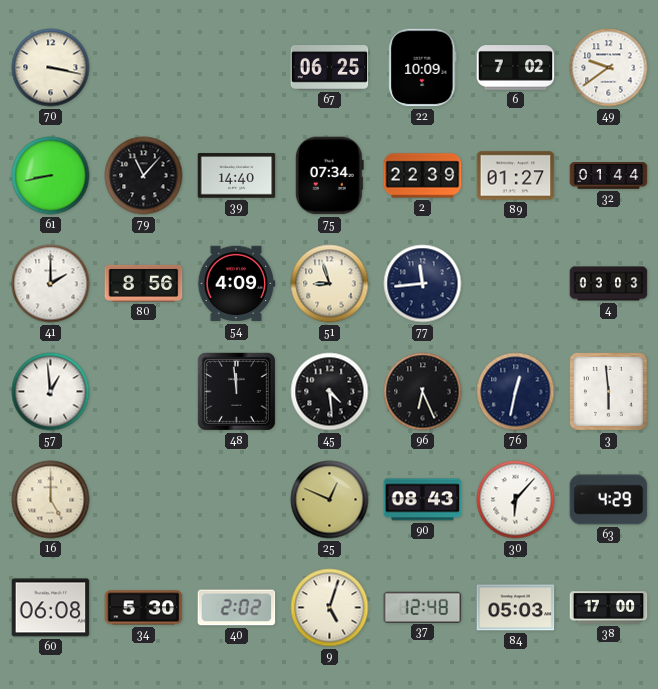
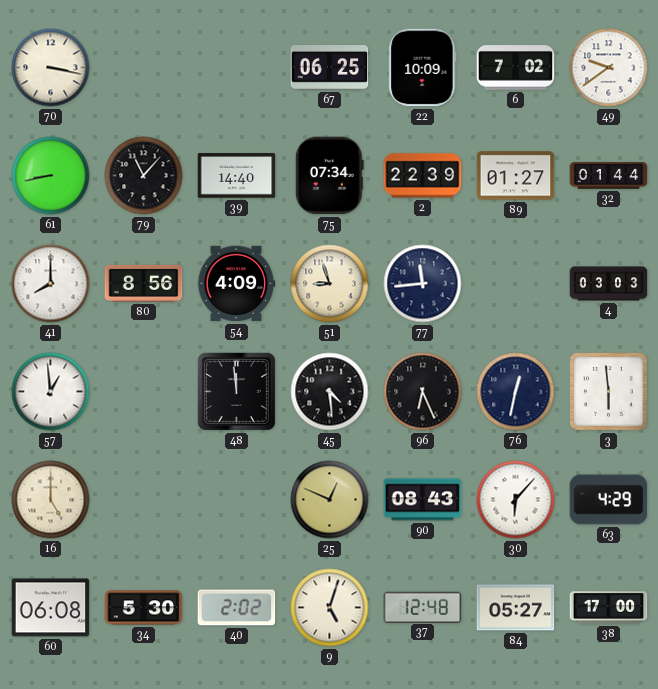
41: 2:00 -> 8:00
84: 05:03 -> 05:27
